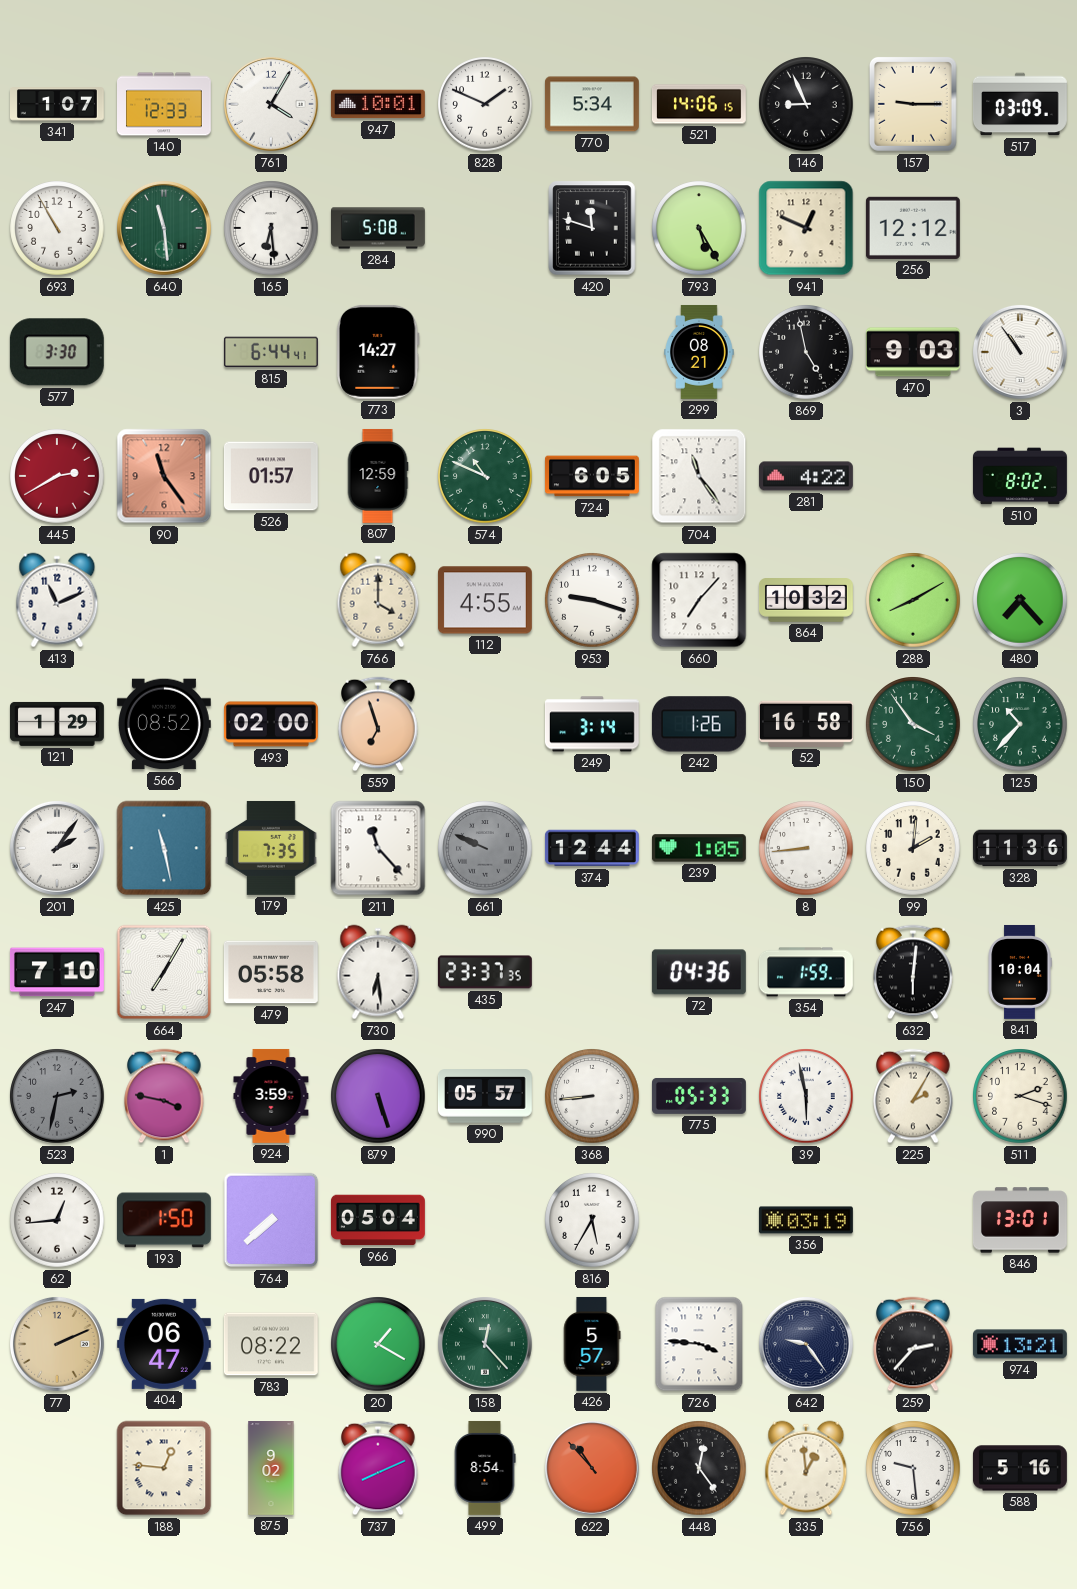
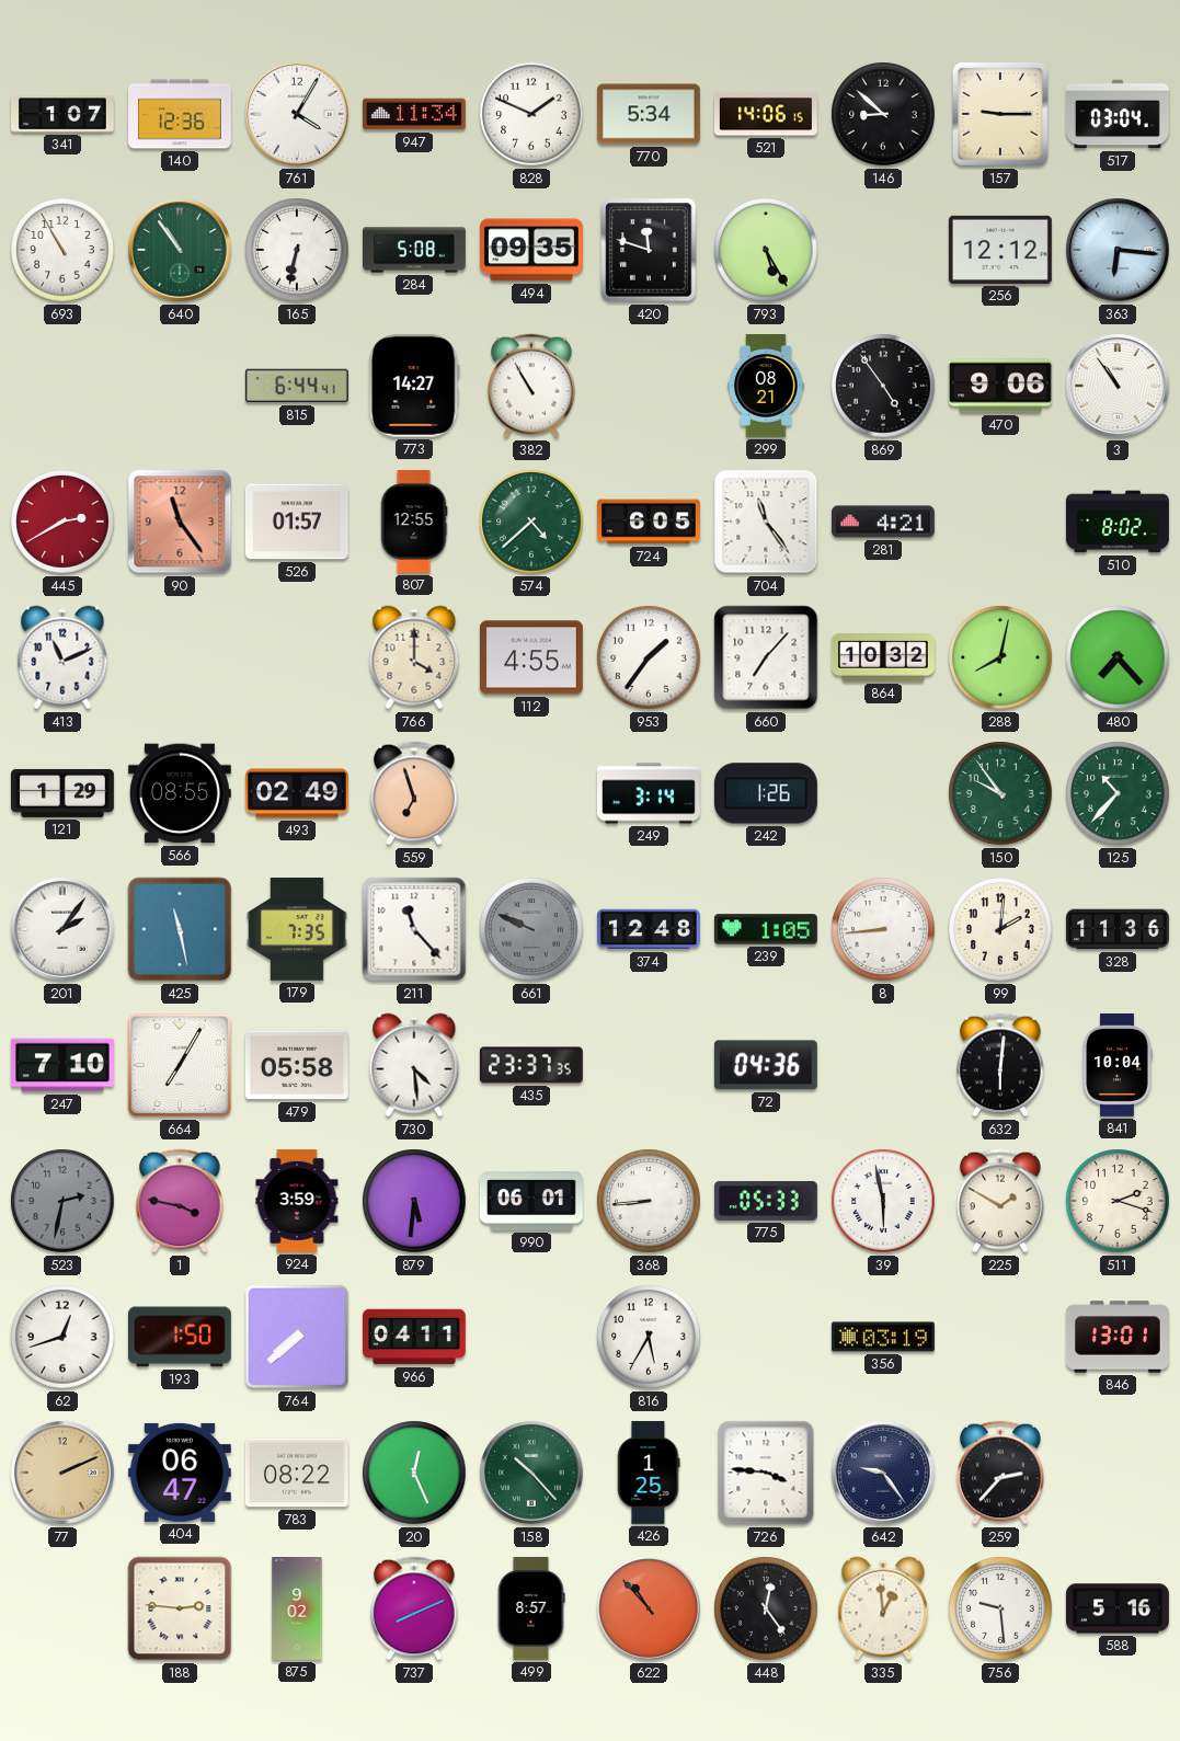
140: 12:33 -> 12:36
947: 10:01 -> 11:34
146: 8:56 -> 8:52
517: 03:09 -> 03:04
640: 11:29 -> 10:54
165: 6:29 -> 6:32
494: none -> 09:35
941: 12:49 -> none
363: none -> 6:16
577: 3:30 -> none
382: none -> 10:55
869: 4:58 -> 4:54
470: 9:03 -> 9:06
807: 12:59 -> 12:55
574: 10:49 -> 4:38
281: 4:22 -> 4:21
953: 9:18 -> 1:36
288: 8:10 -> 8:02
566: 08:52 -> 08:55
493: 02:00 -> 02:49
52: 16:58 -> none
150: 3:54 -> 9:54
374: 12:44 -> 12:48
730: 6:29 -> 4:29
354: 1:59 -> none
879: 5:27 -> 5:31
990: 05:57 -> 06:01
225: 2:05 -> 1:50
62: 12:44 -> 12:42
966: 05:04 -> 04:11
20: 1:20 -> 12:26
158: 12:23 -> 10:23
426: 5:57 -> 1:25
974: 13:21 -> none
188: 12:46 -> 2:46
499: 8:54 -> 8:57
